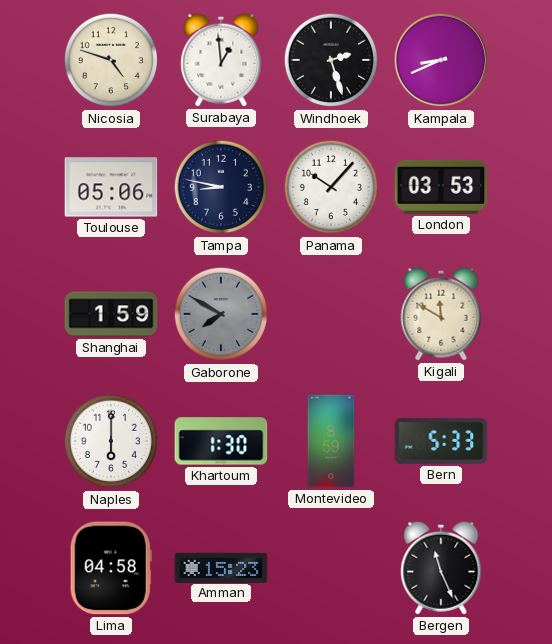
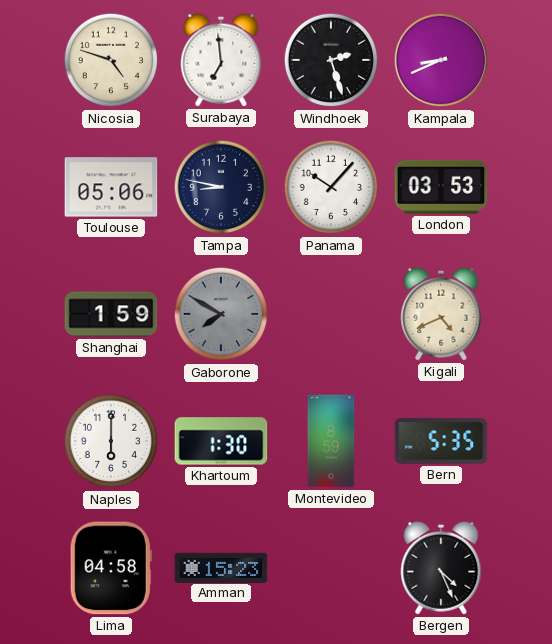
Surabaya: 12:59 -> 6:59
Kigali: 11:50 -> 4:41
Bern: 5:33 -> 5:35
Bergen: 11:26 -> 4:26
